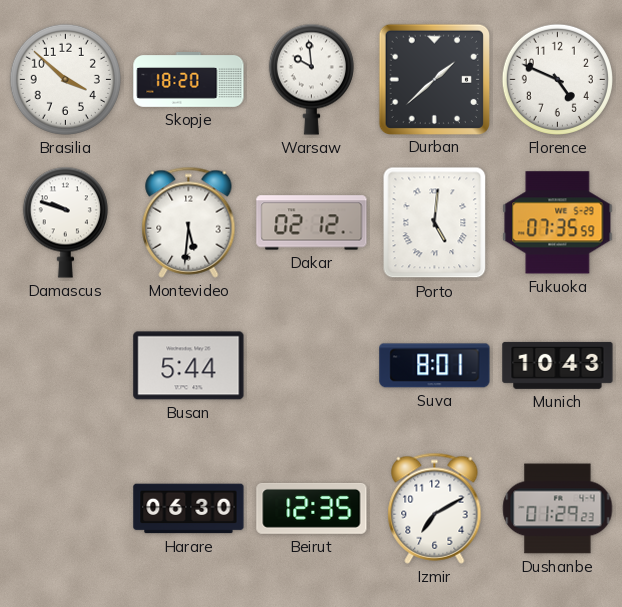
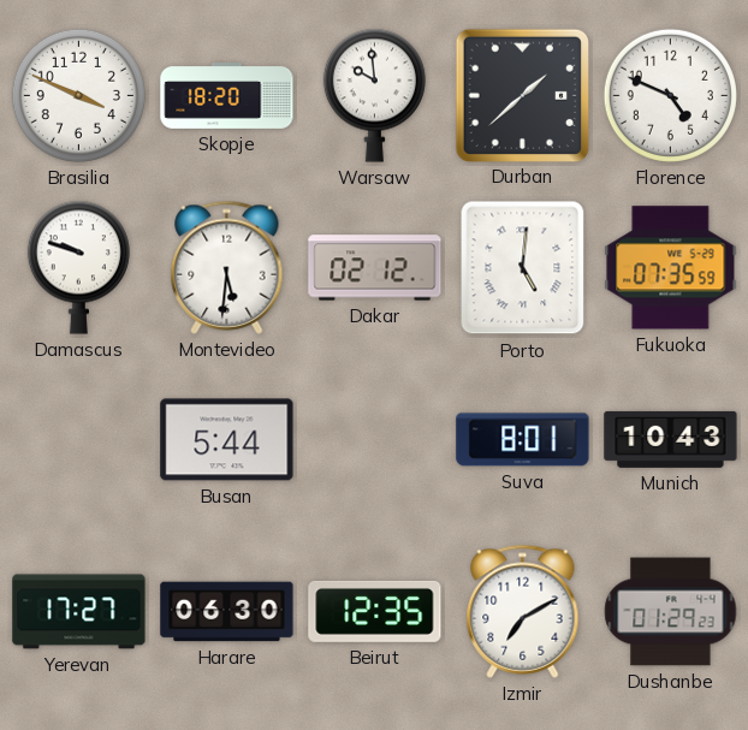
Brasilia: 3:52 -> 3:49
Yerevan: none -> 17:27
